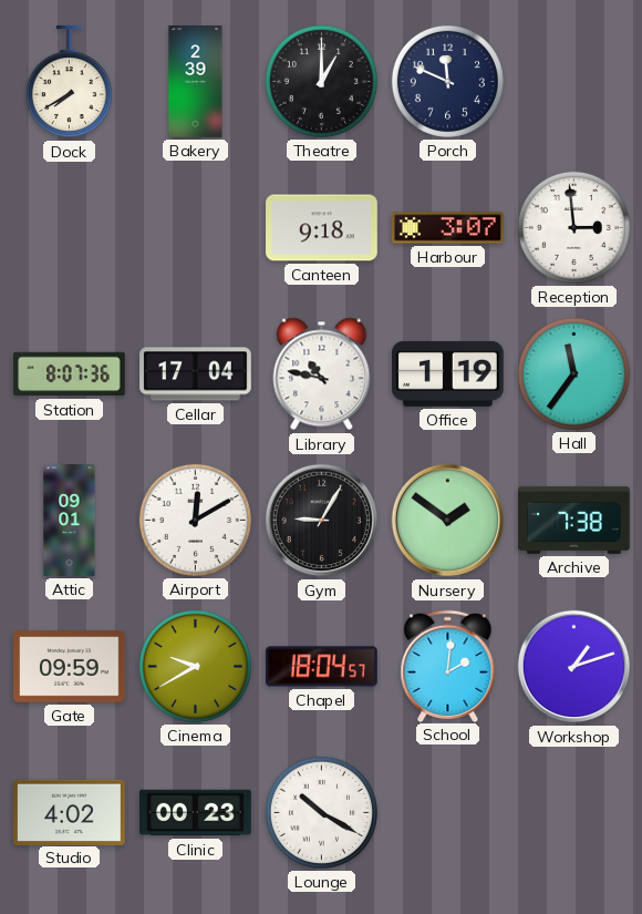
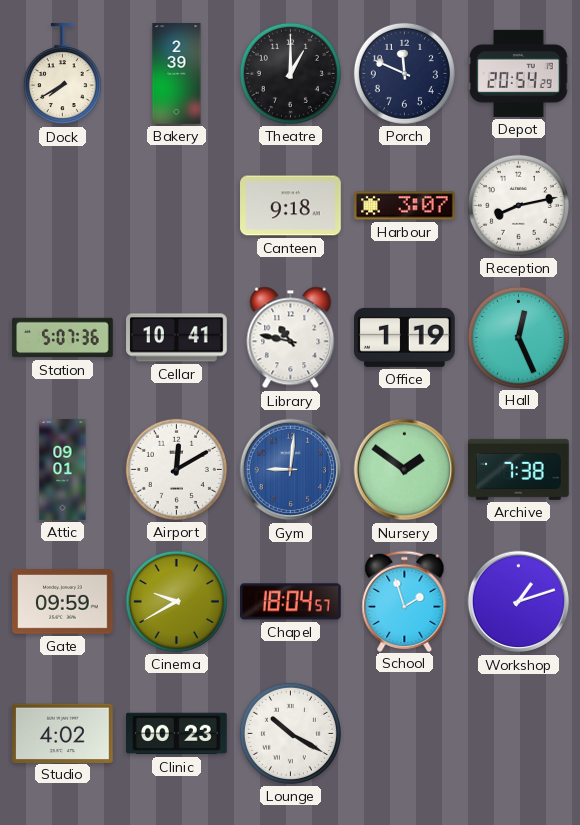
Depot: none -> 20:54
Reception: 2:59 -> 8:13
Station: 8:07 -> 5:07
Cellar: 17:04 -> 10:41
Hall: 11:36 -> 12:26
Gym: 9:05 -> 9:01
Gym dial: black -> blue
School: 2:01 -> 1:57
